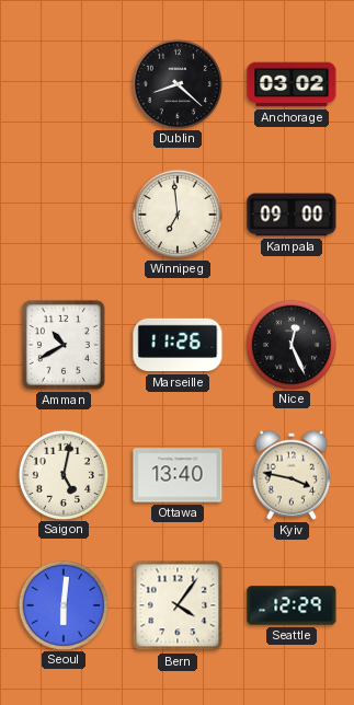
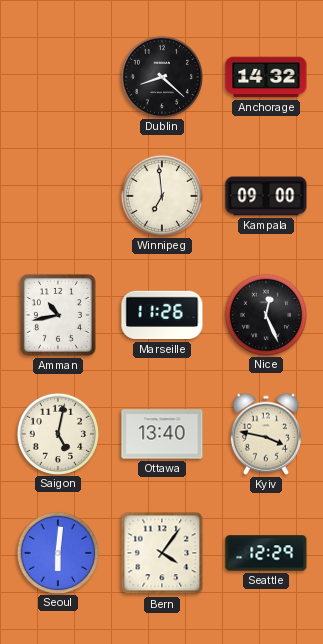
Anchorage: 03:02 -> 14:32
Amman: 10:40 -> 10:43
